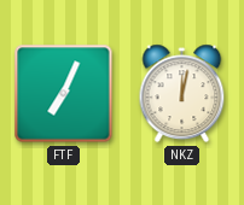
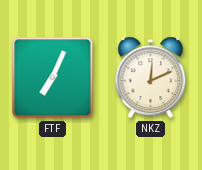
NKZ: 12:02 -> 12:11
